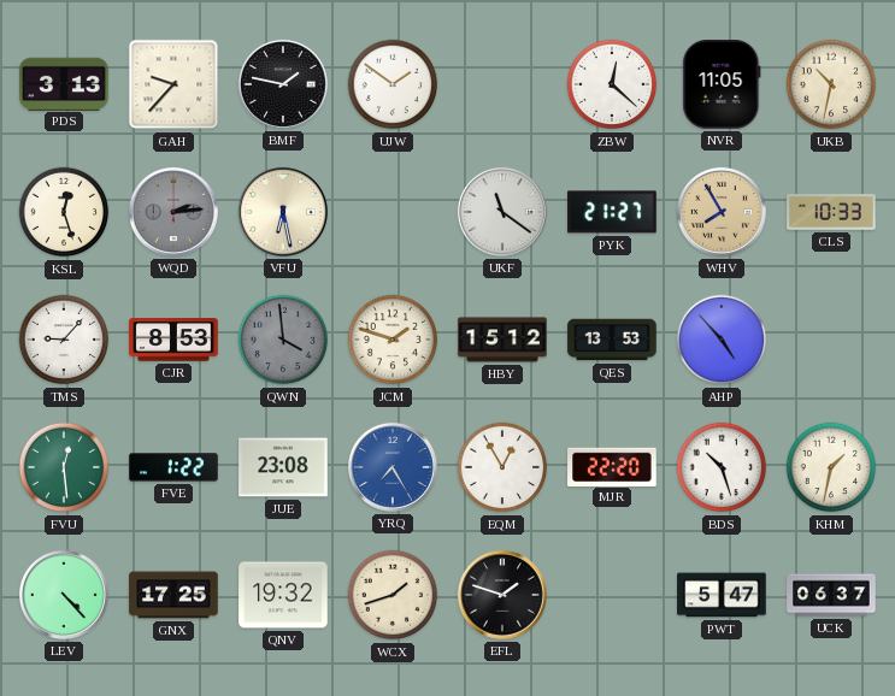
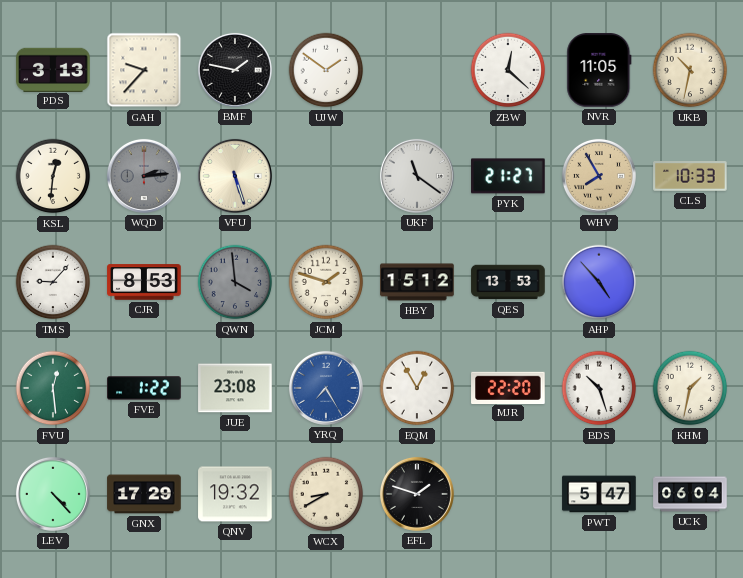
KSL: 12:27 -> 12:31
VFU: 6:28 -> 5:27
GNX: 17:25 -> 17:29
WCX: 1:42 -> 8:40
UCK: 06:37 -> 06:04
